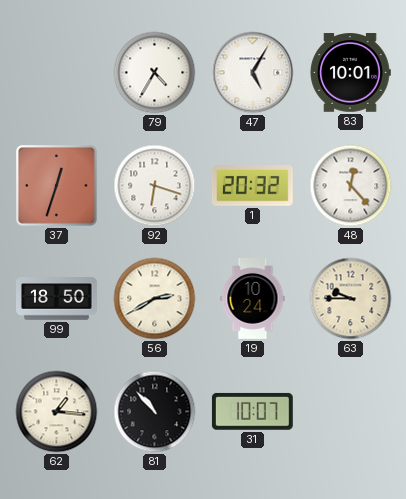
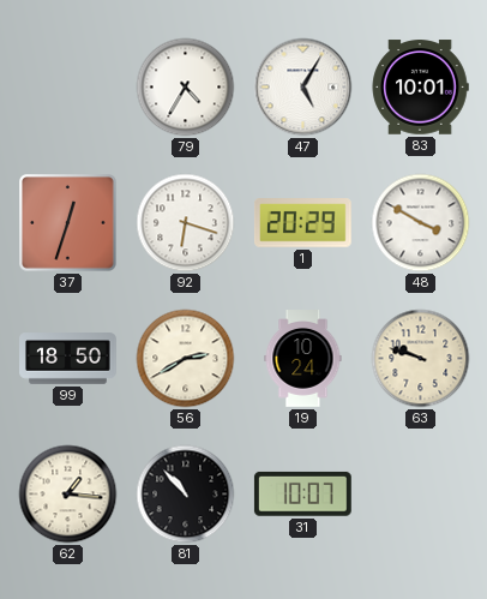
1: 20:32 -> 20:29
48: 12:23 -> 3:50
63: 9:45 -> 9:48
